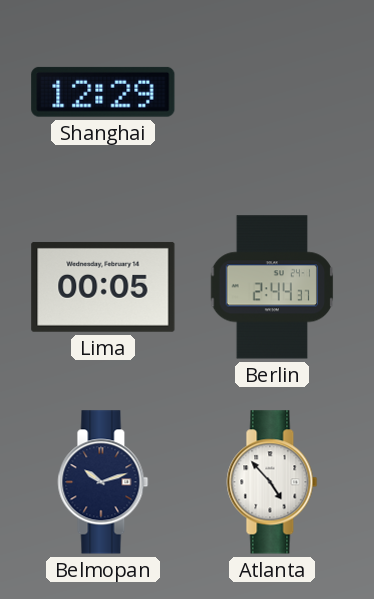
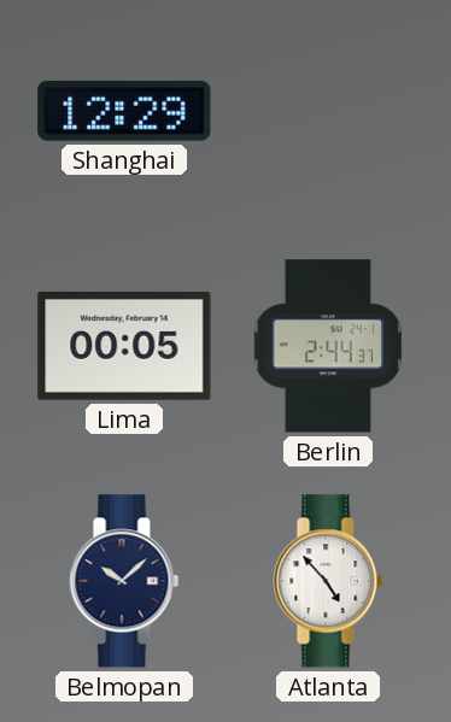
Belmopan: 10:12 -> 10:08
